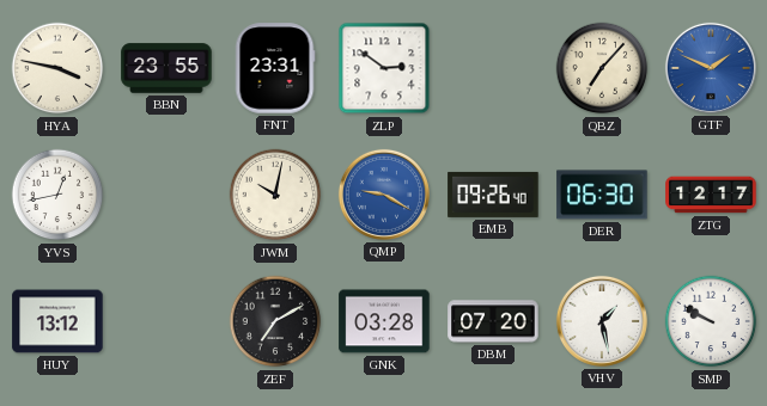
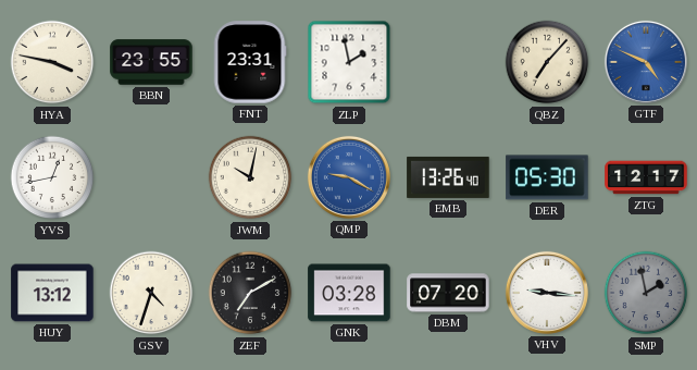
ZLP: 2:51 -> 1:58
GTF: 1:49 -> 4:49
EMB: 09:26 -> 13:26
DER: 06:30 -> 05:30
GSV: none -> 4:33
VHV: 1:28 -> 9:16
SMP: 9:50 -> 1:58
SMP dial: white -> grey
